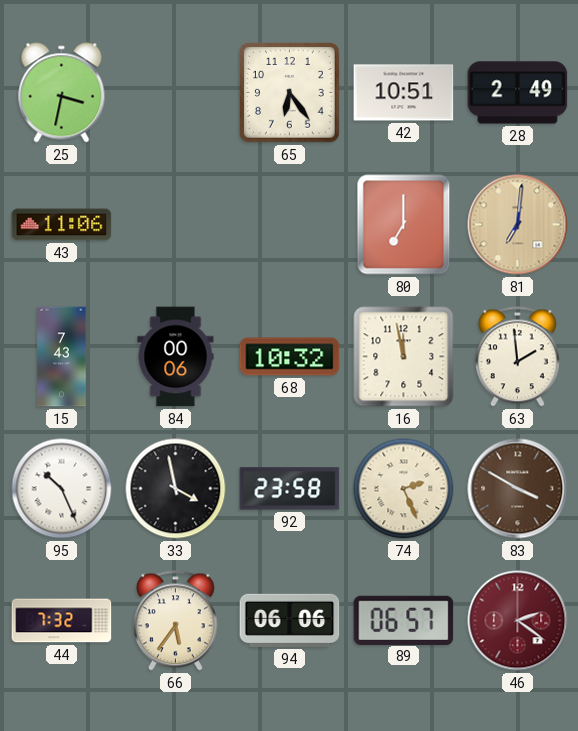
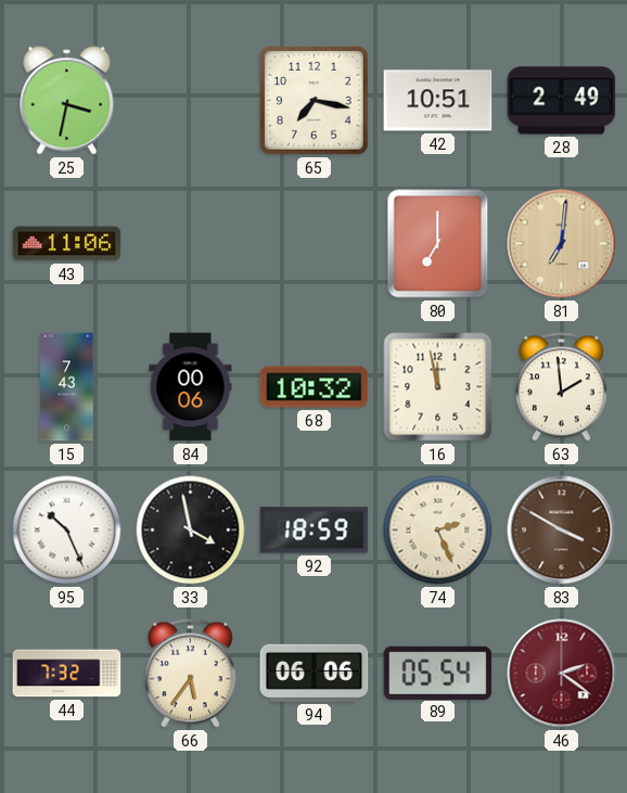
65: 6:24 -> 7:17
92: 23:58 -> 18:59
89: 06:57 -> 05:54
